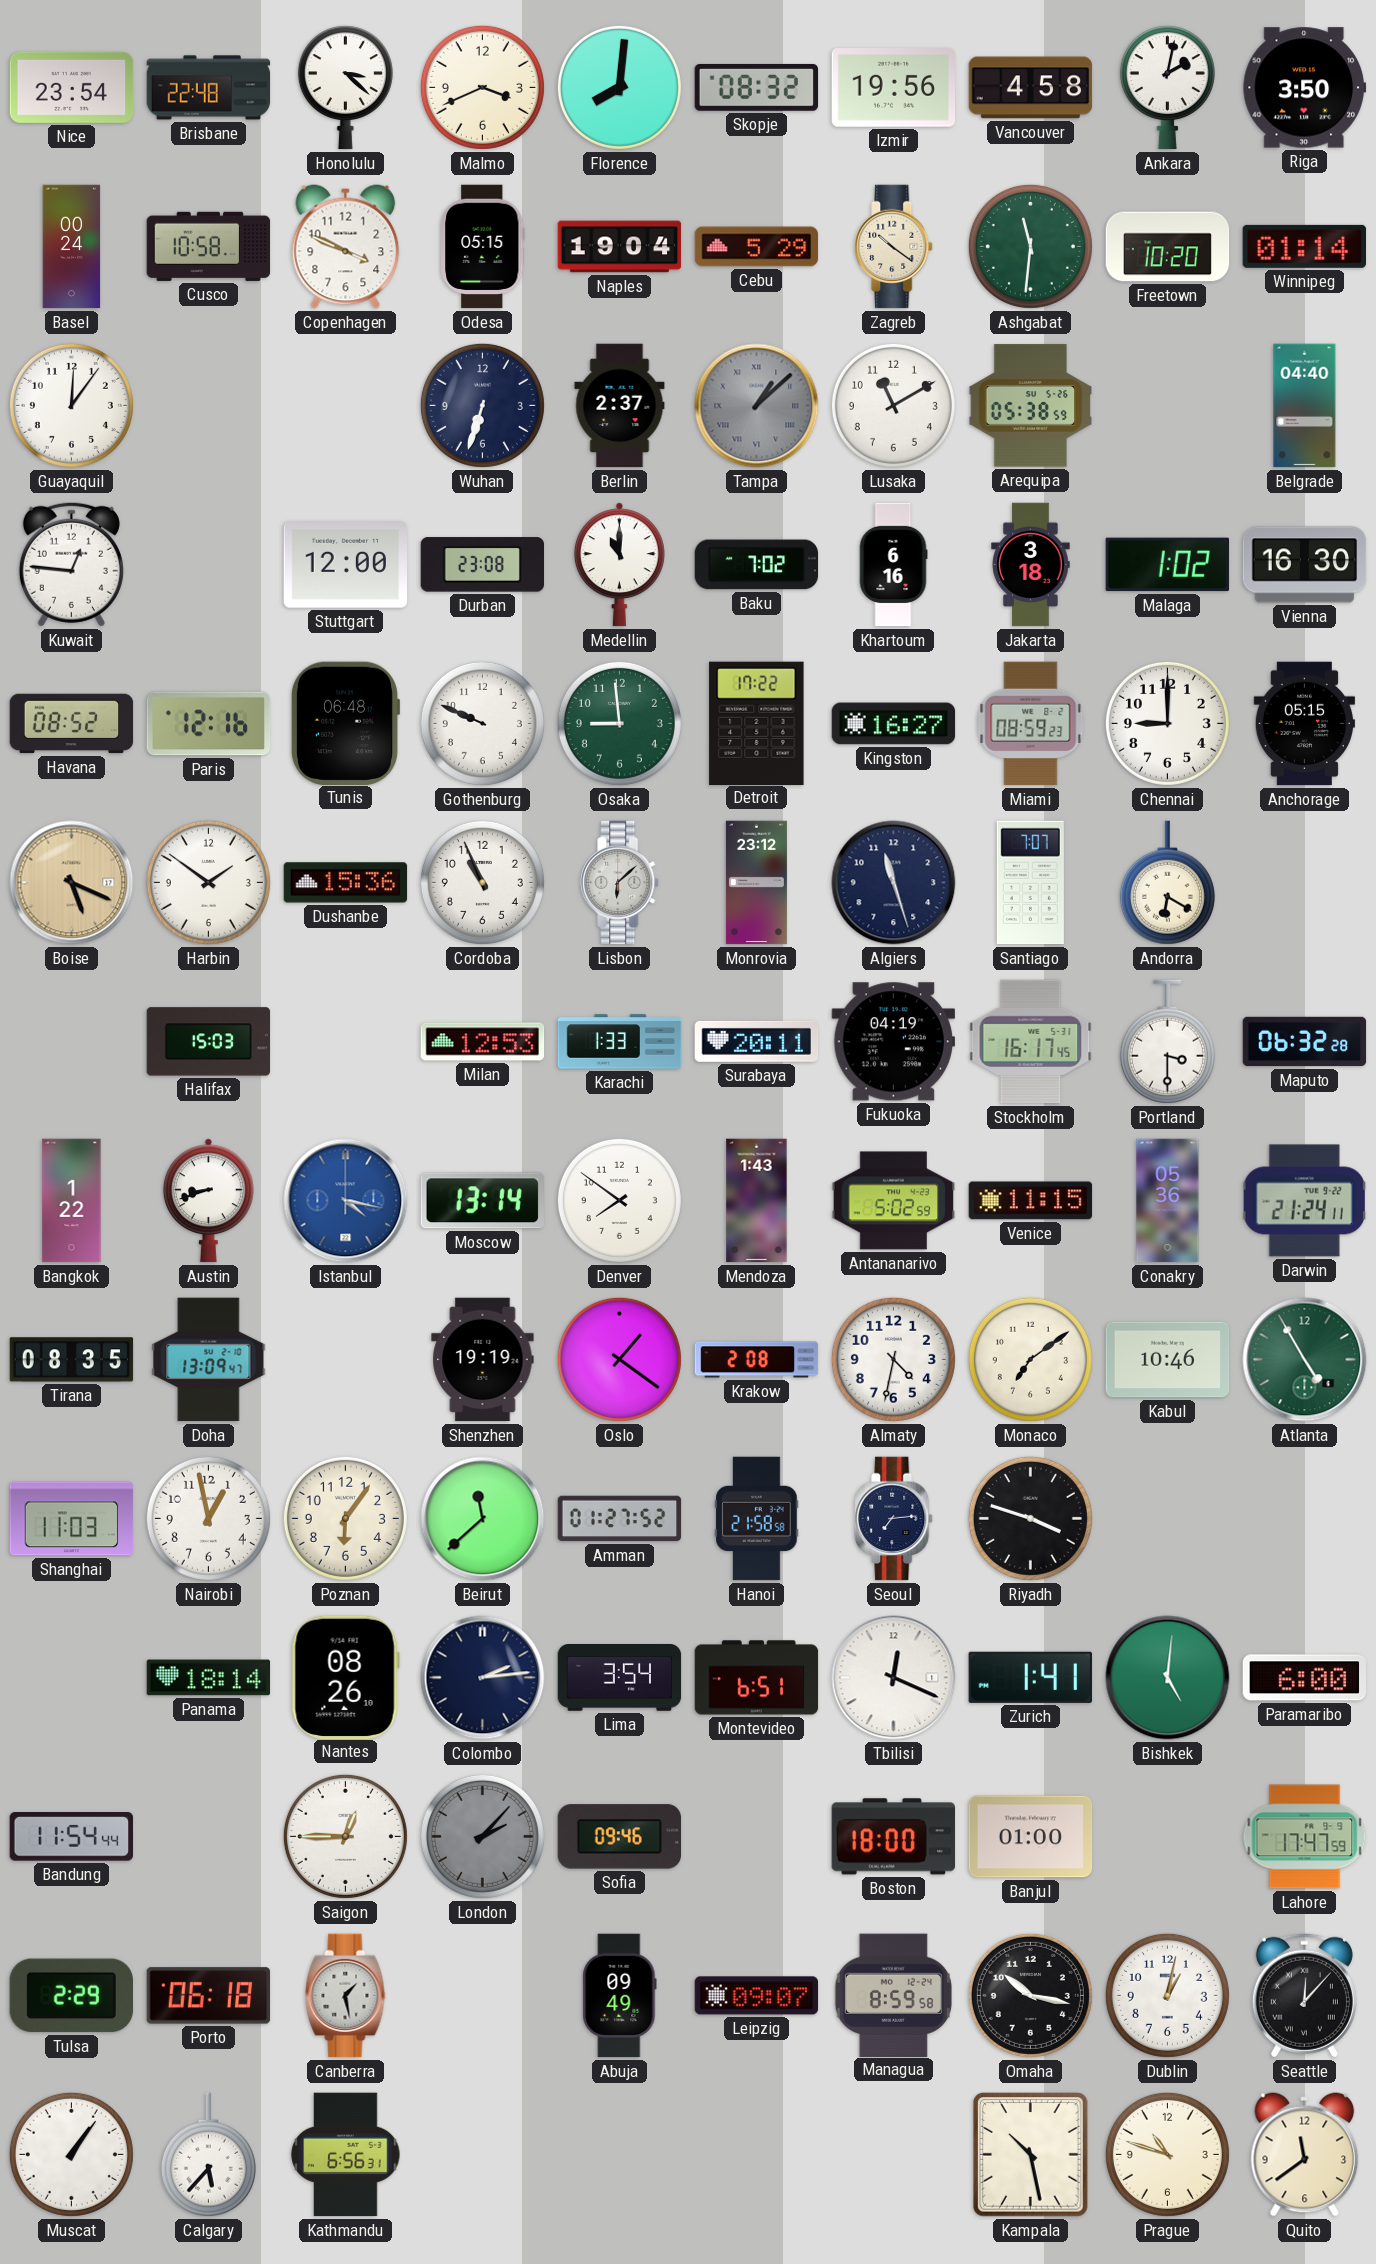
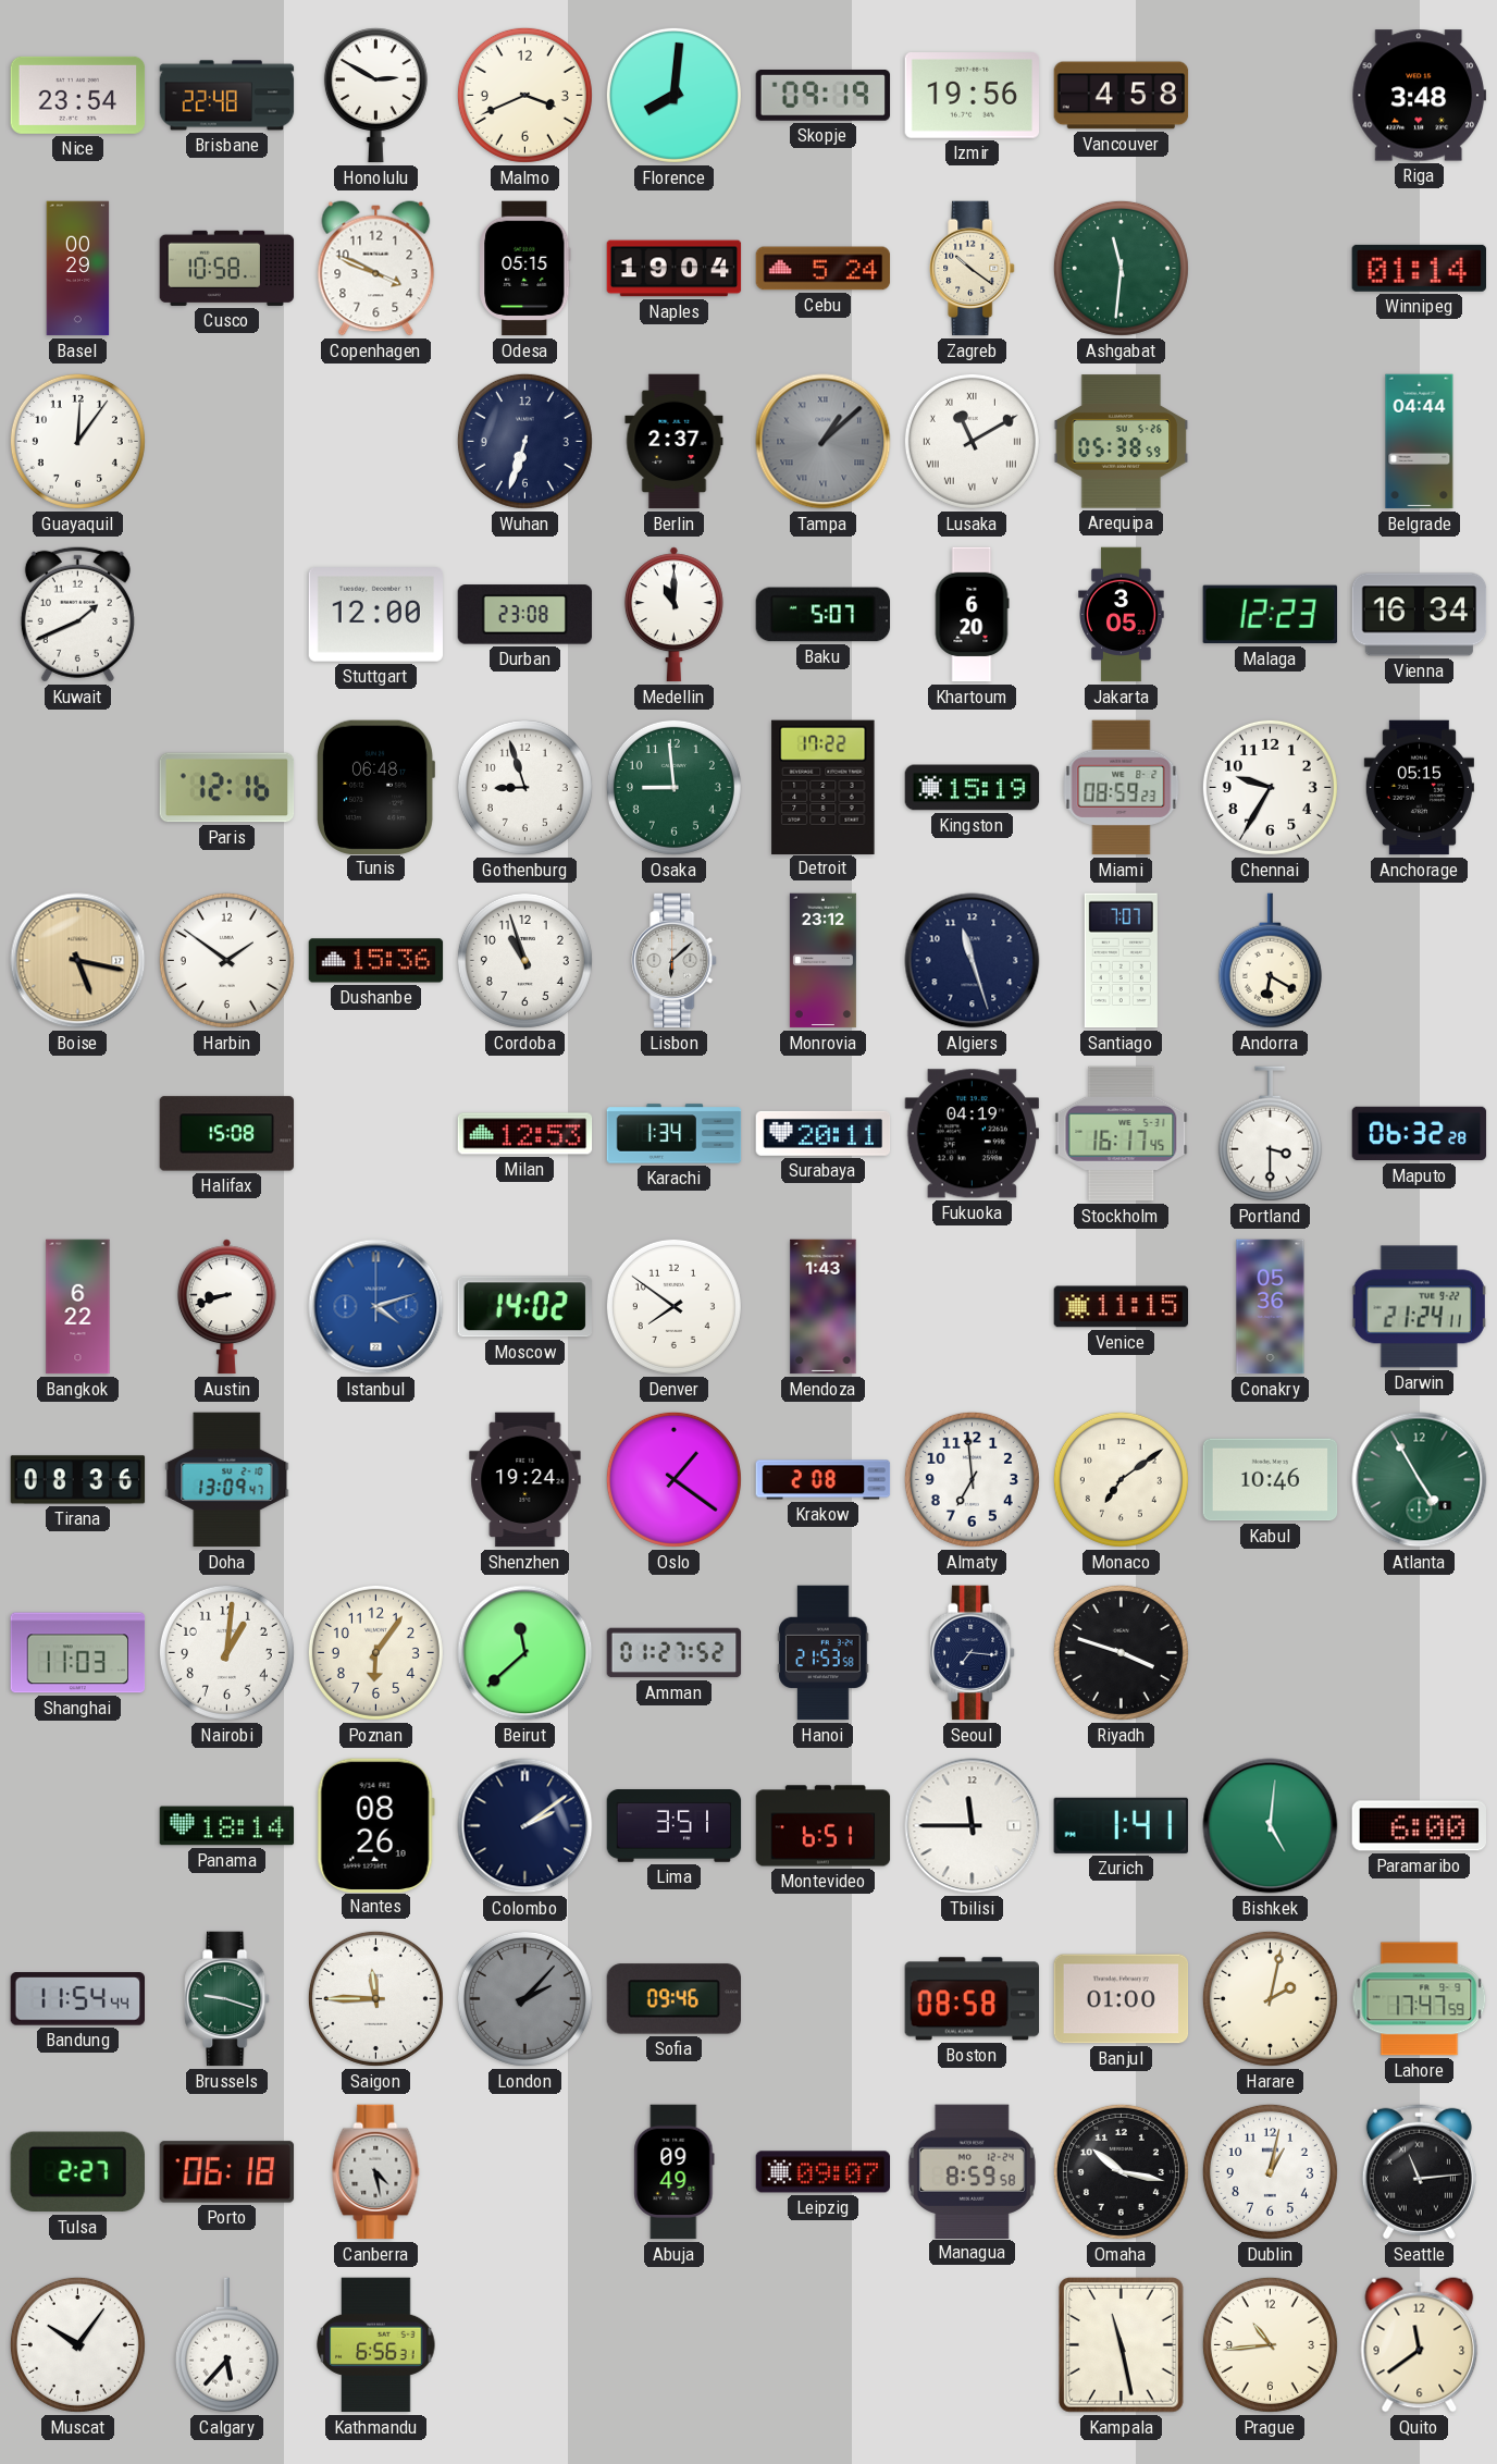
Honolulu: 3:22 -> 2:50
Skopje: 08:32 -> 09:19
Ankara: 2:02 -> none
Riga: 3:50 -> 3:48
Basel: 00:24 -> 00:29
Cebu: 5:29 -> 5:24
Freetown: 10:20 -> none
Lusaka numerals: Arabic -> Roman
Belgrade: 04:40 -> 04:44
Kuwait: 12:46 -> 1:41
Baku: 7:02 -> 5:07
Khartoum: 6:16 -> 6:20
Jakarta: 3:18 -> 3:05
Malaga: 1:02 -> 12:23
Vienna: 16:30 -> 16:34
Havana: 08:52 -> none
Gothenburg: 9:49 -> 8:57
Kingston: 16:27 -> 15:19
Chennai: 9:00 -> 9:35
Boise: 5:19 -> 5:17
Cordoba: 10:56 -> 10:57
Halifax: 15:03 -> 15:08
Karachi: 1:33 -> 1:34
Bangkok: 1:22 -> 6:22
Istanbul: 4:17 -> 4:12
Moscow: 13:14 -> 14:02
Antananarivo: 5:02 -> none
Tirana: 08:35 -> 08:36
Shenzhen: 19:19 -> 19:24
Almaty: 4:32 -> 6:59
Nairobi: 12:58 -> 1:01
Hanoi: 21:58 -> 21:53
Seoul: 7:14 -> 7:16
Colombo: 2:14 -> 2:09
Lima: 3:54 -> 3:51
Tbilisi: 12:19 -> 11:45
Brussels: none -> 9:18
Saigon: 12:45 -> 11:45
Boston: 18:00 -> 08:58
Harare: none -> 2:02
Tulsa: 2:29 -> 2:27
Canberra: 1:28 -> 4:28
Seattle: 12:07 -> 11:14
Muscat: 1:06 -> 10:06
Kampala: 10:28 -> 11:28
Prague: 10:48 -> 10:44
